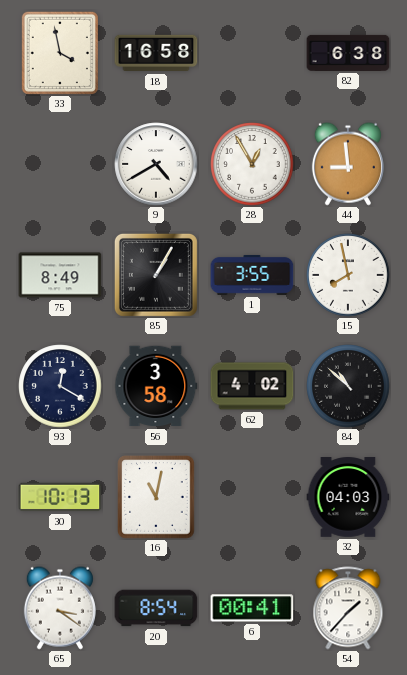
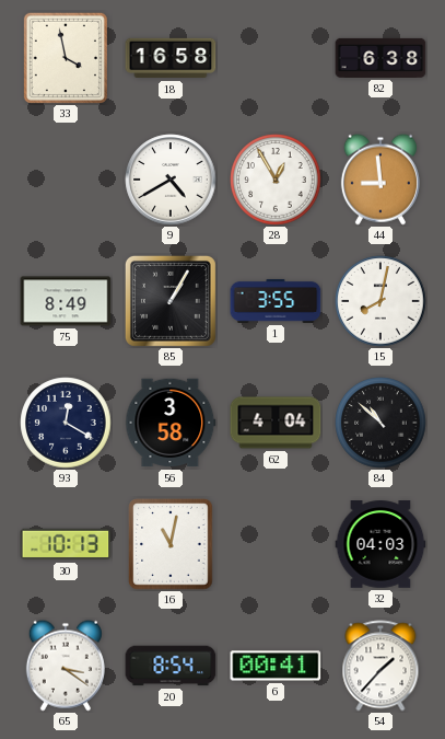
15: 7:58 -> 8:02
62: 4:02 -> 4:04
